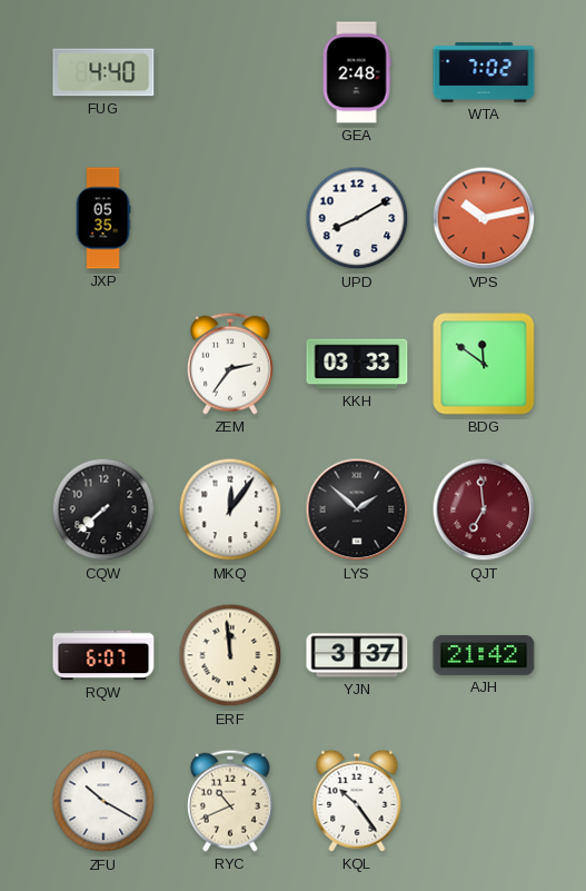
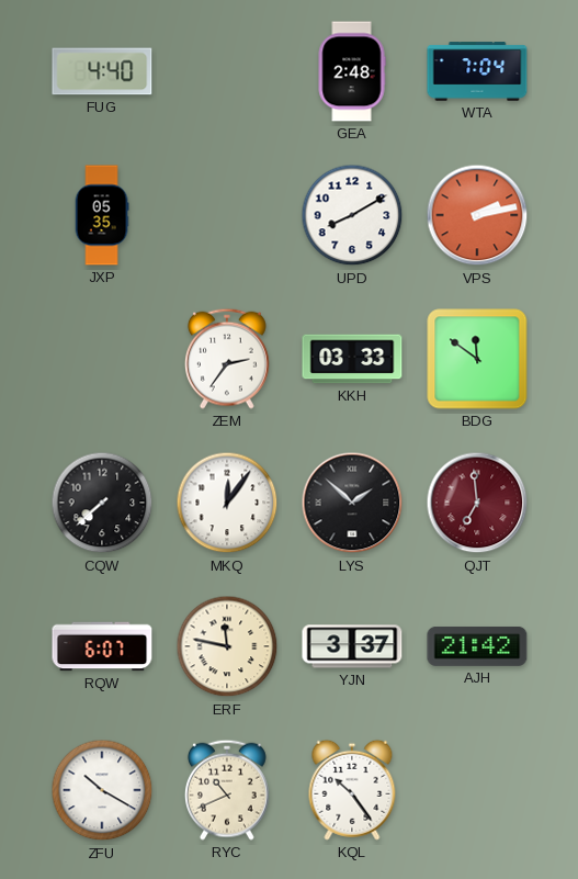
WTA: 7:02 -> 7:04
VPS: 10:13 -> 2:13
ERF: 11:59 -> 11:47
